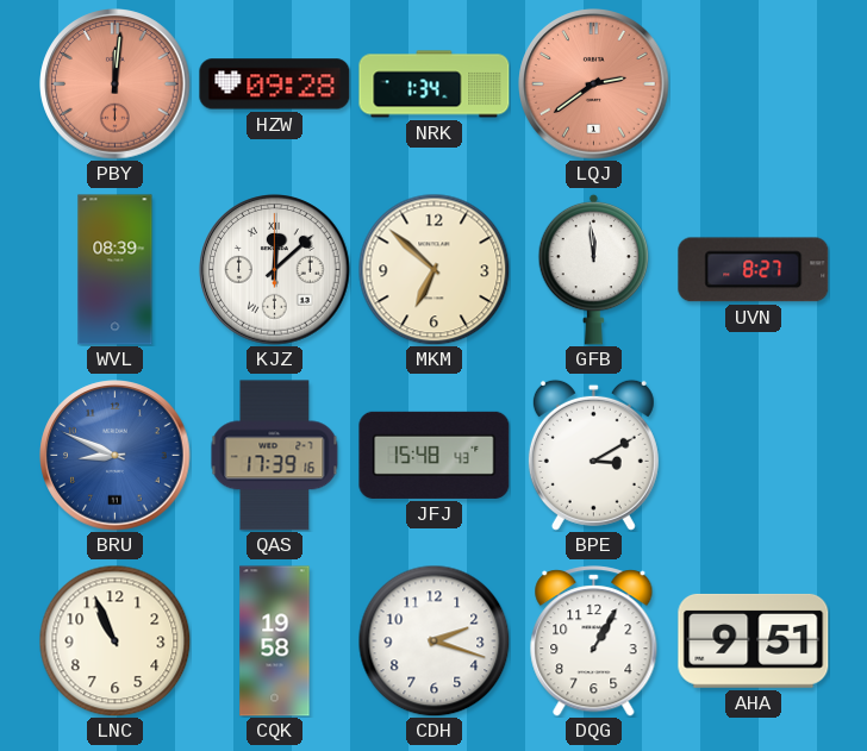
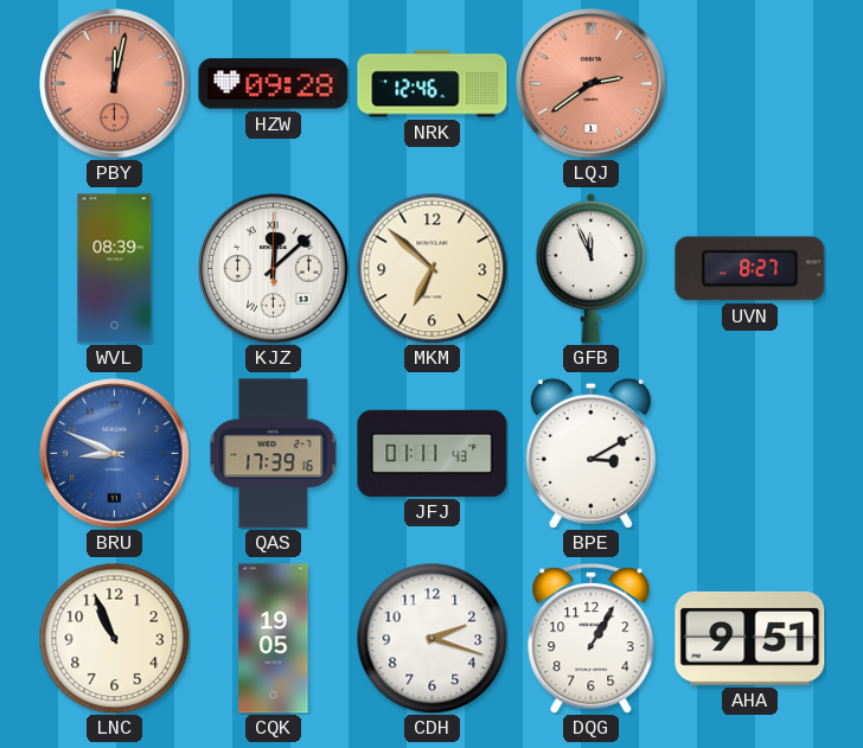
PBY: 12:01 -> 12:02
NRK: 1:34 -> 12:46
GFB: 11:59 -> 11:56
JFJ: 15:48 -> 01:11
CQK: 19:58 -> 19:05
